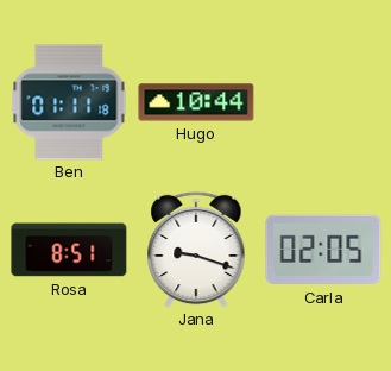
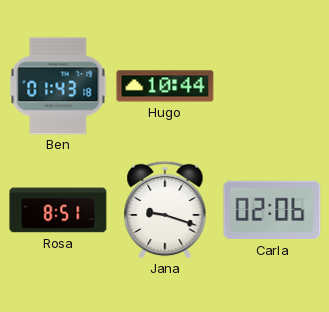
Ben: 01:11 -> 01:43
Carla: 02:05 -> 02:06
